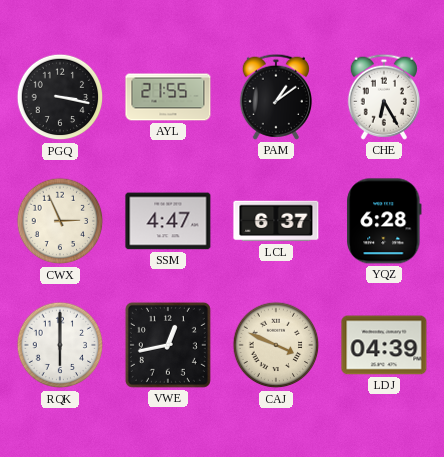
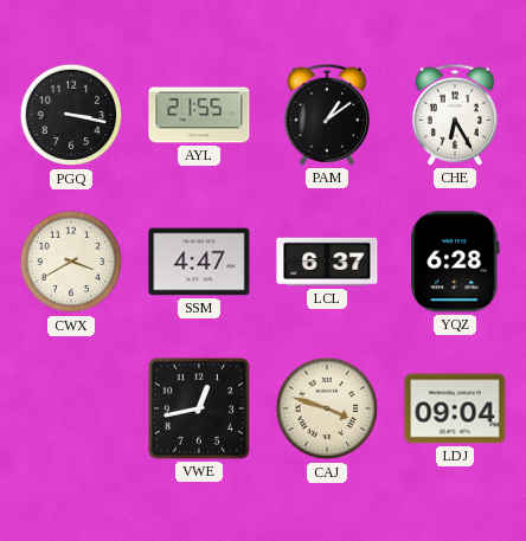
CWX: 2:56 -> 3:40
RQK: 6:00 -> none
CAJ: 3:49 -> 3:48
LDJ: 04:39 -> 09:04
